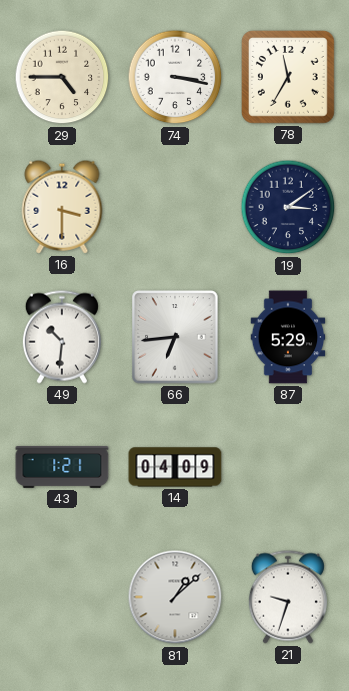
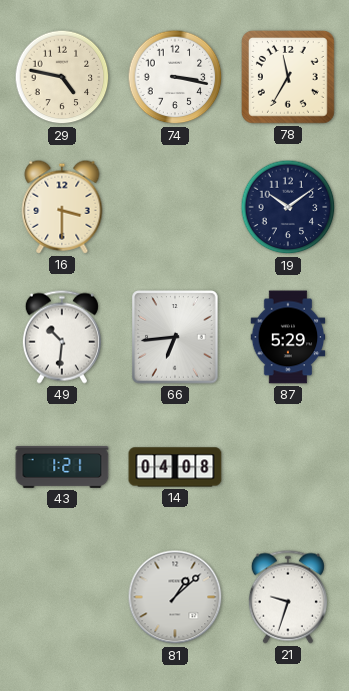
29: 4:45 -> 4:47
19: 3:09 -> 10:09
14: 04:09 -> 04:08
